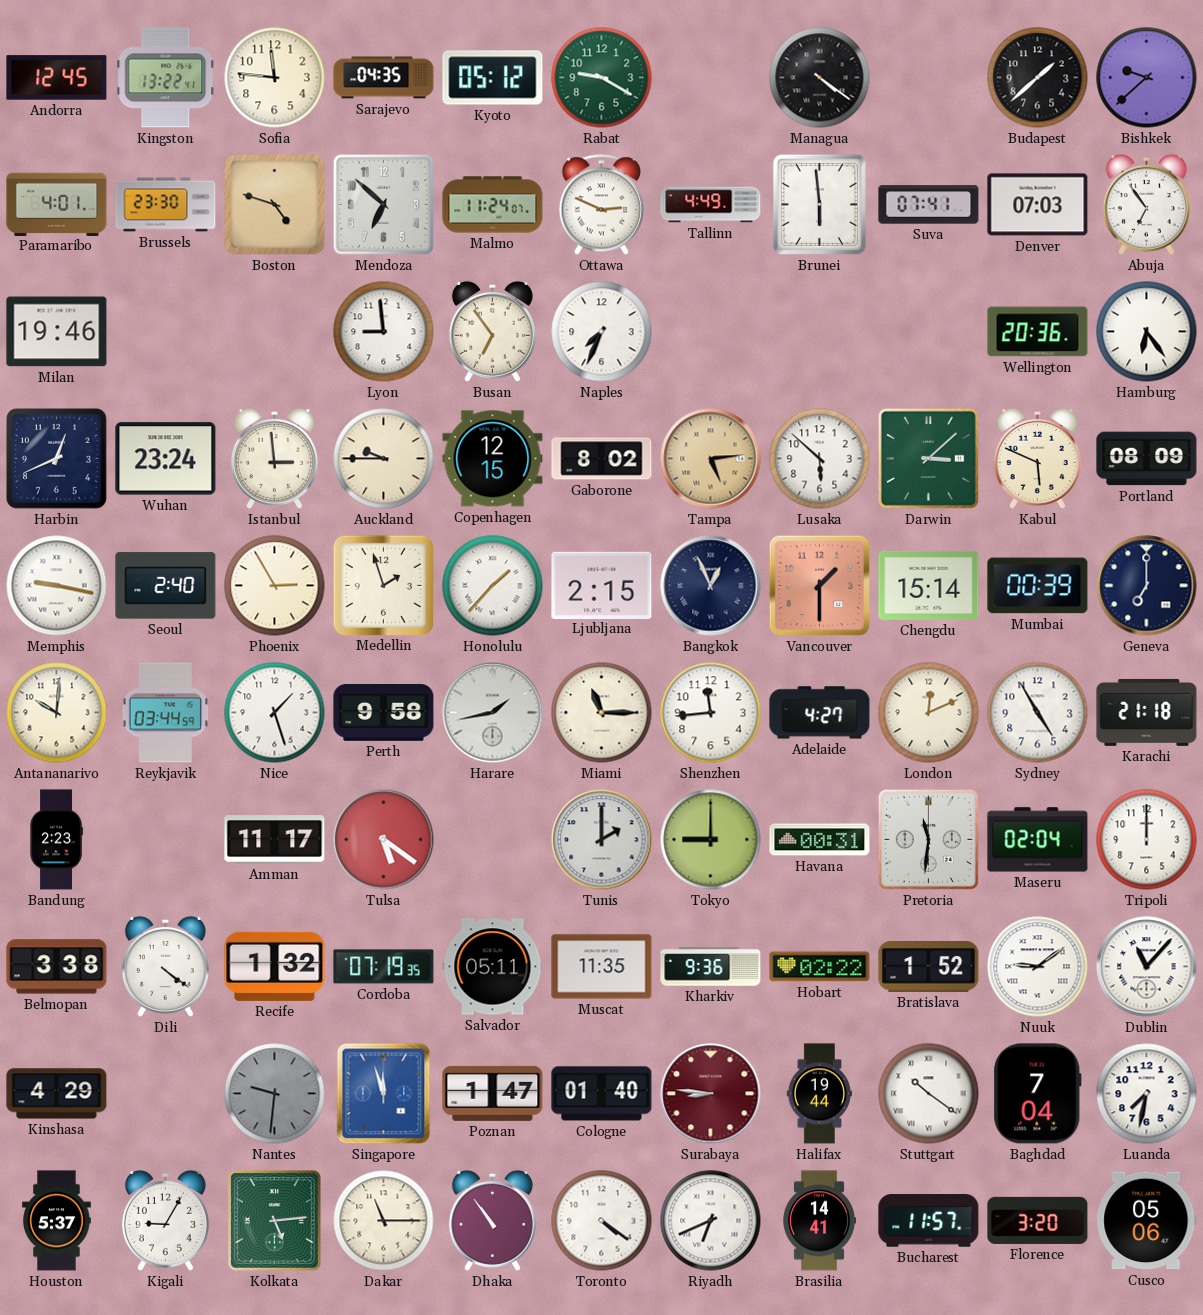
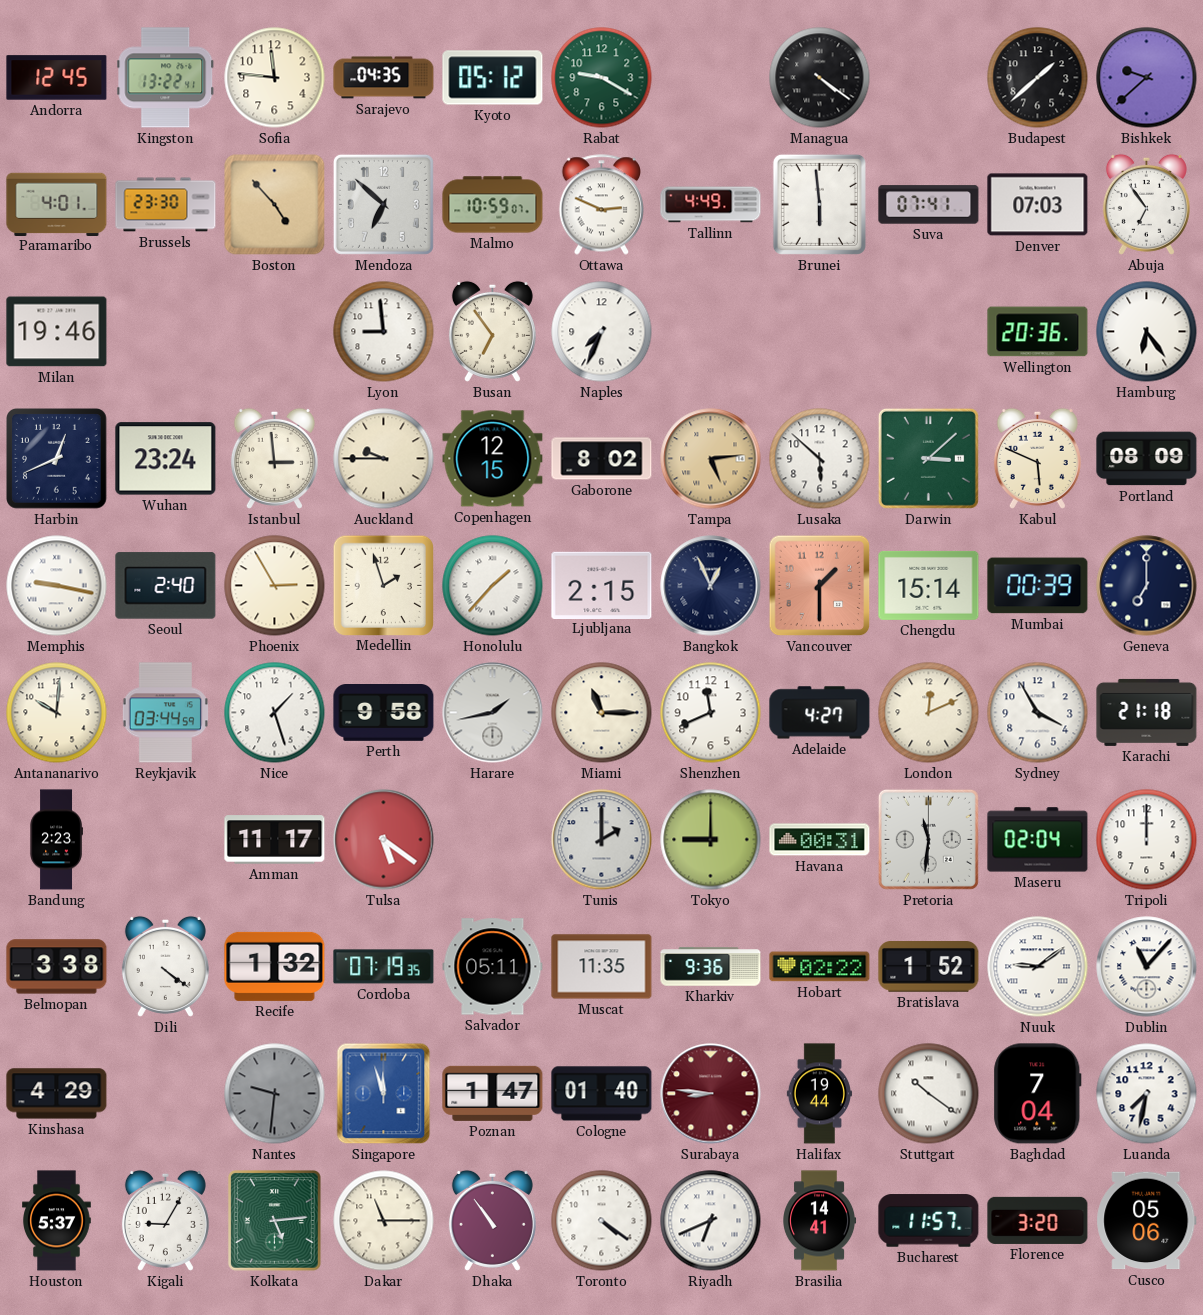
Boston: 4:48 -> 4:53
Malmo: 11:24 -> 10:59
Shenzhen: 11:44 -> 11:41
Sydney: 4:55 -> 3:55
